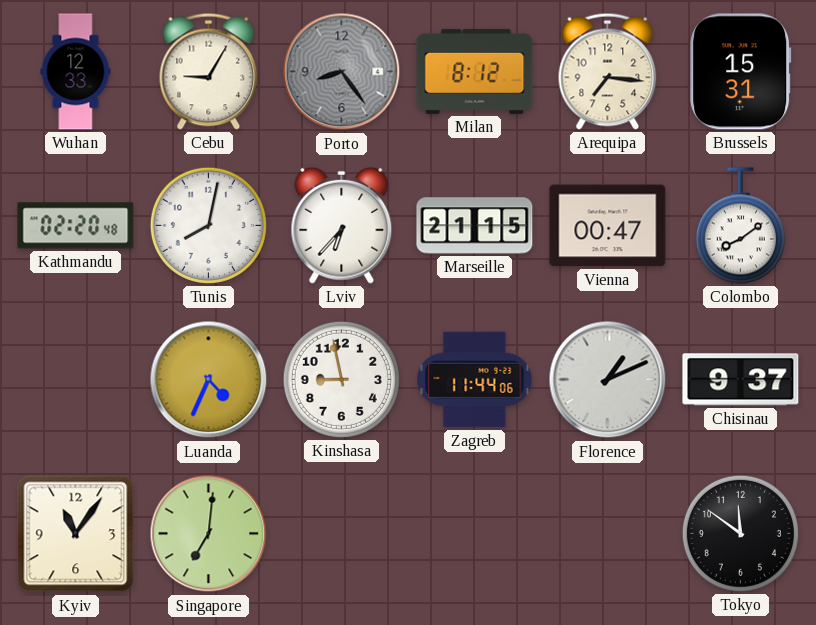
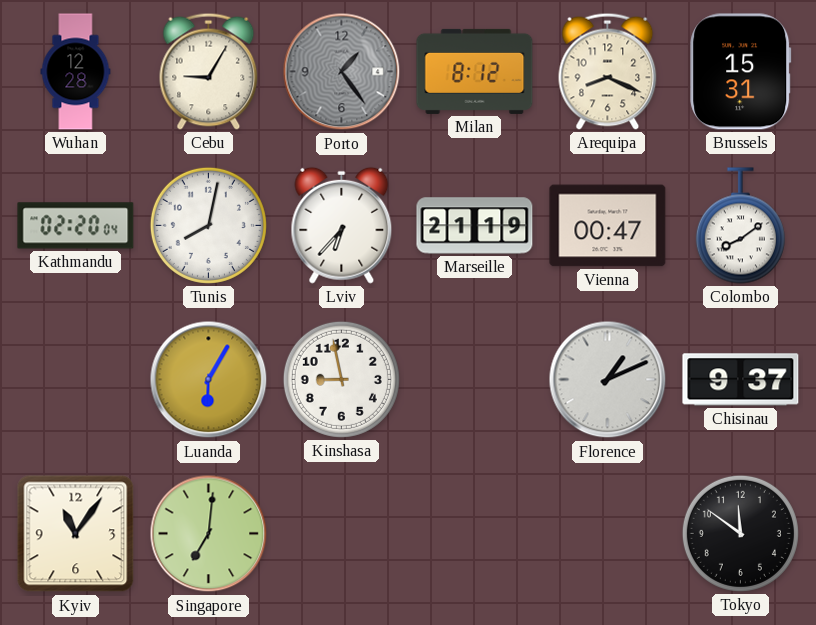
Wuhan: 12:33 -> 12:28
Porto: 8:24 -> 1:24
Arequipa: 7:16 -> 8:19
Kathmandu: 02:20:48 -> 02:20:04
Marseille: 21:15 -> 21:19
Luanda: 4:34 -> 6:05
Zagreb: 11:44 -> none
